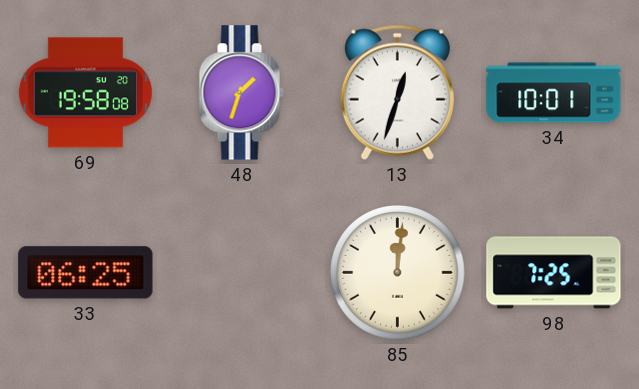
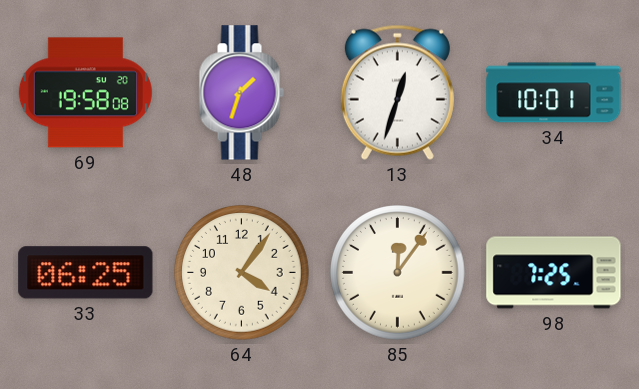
64: none -> 4:06
85: 12:01 -> 12:06
